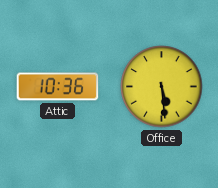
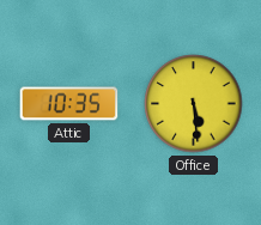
Attic: 10:36 -> 10:35
